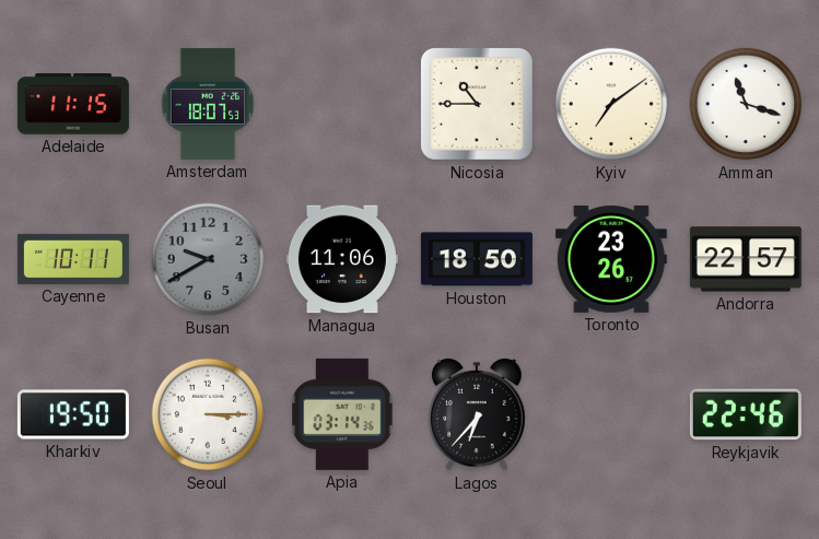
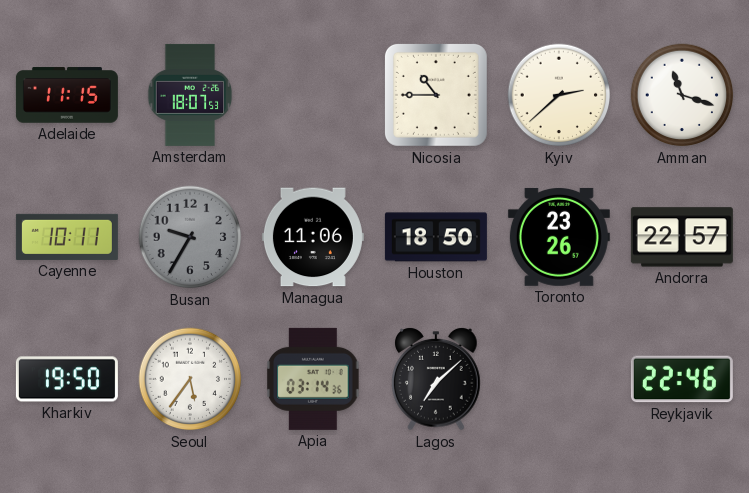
Kyiv: 7:09 -> 2:38
Busan: 9:40 -> 9:35
Seoul: 3:15 -> 5:36
Lagos: 6:37 -> 7:08
